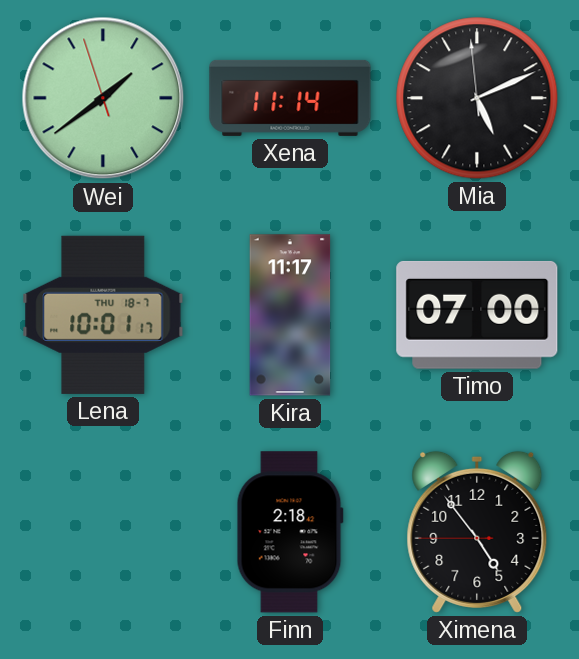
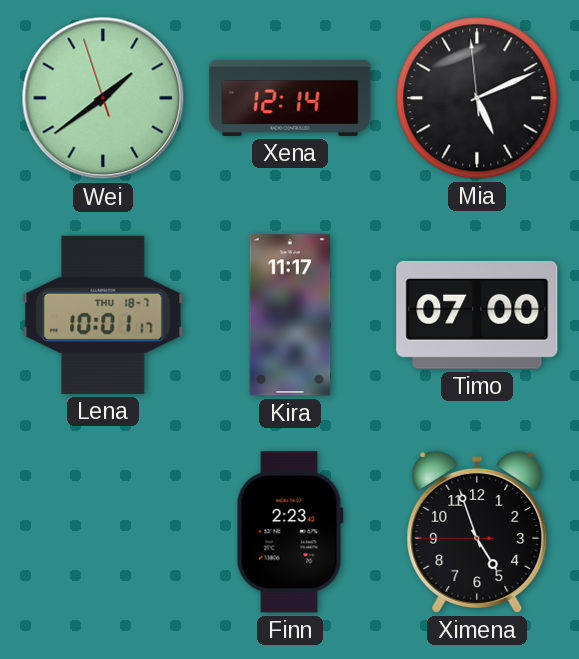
Xena: 11:14 -> 12:14
Finn: 2:18 -> 2:23
Ximena: 4:53 -> 4:56
